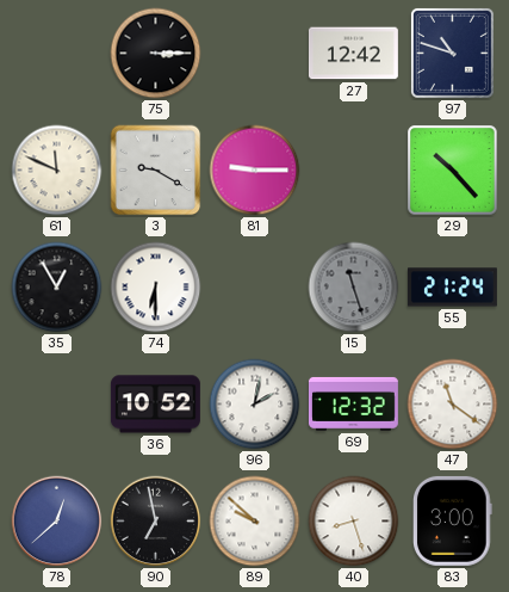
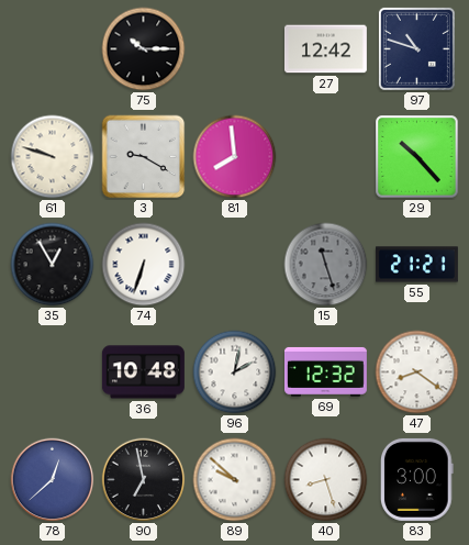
75: 3:15 -> 10:15
61: 11:49 -> 9:48
81: 9:15 -> 7:59
74: 6:30 -> 6:33
55: 21:24 -> 21:21
36: 10:52 -> 10:48
47: 11:21 -> 8:21
